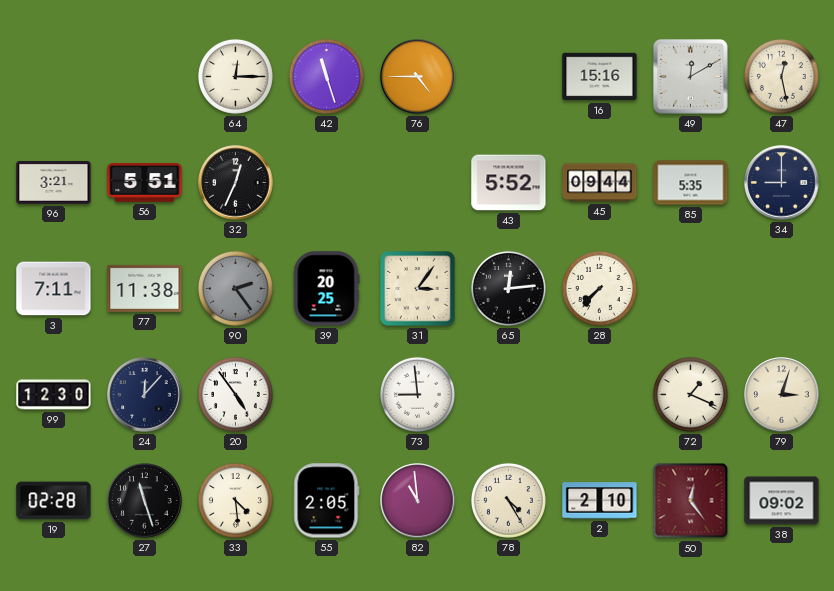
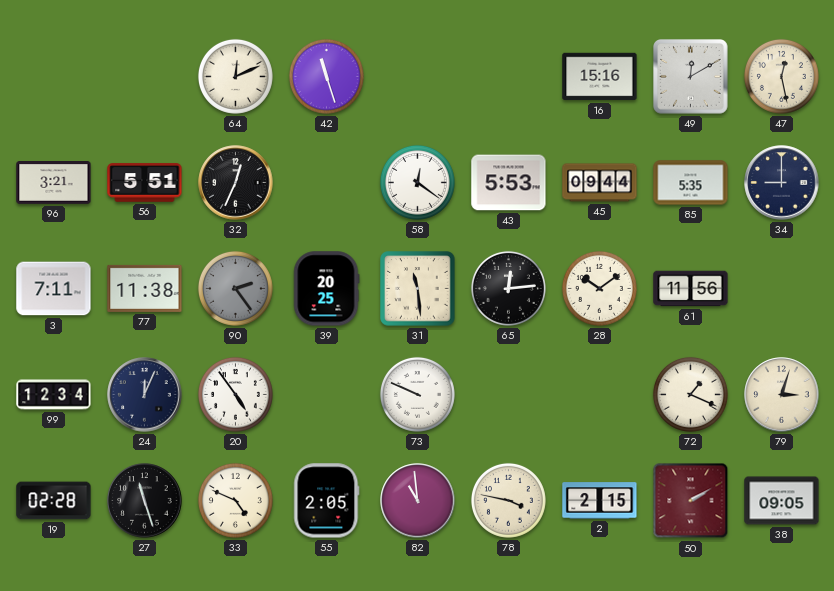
64: 12:15 -> 12:11
76: 4:45 -> none
58: none -> 12:21
43: 5:52 -> 5:53
31: 3:06 -> 11:29
28: 7:37 -> 10:09
61: none -> 11:56
99: 12:30 -> 12:34
24: 12:07 -> 12:04
73: 8:59 -> 9:49
33: 4:29 -> 4:49
78: 4:25 -> 3:47
2: 2:10 -> 2:15
50: 12:24 -> 2:10
38: 09:02 -> 09:05
